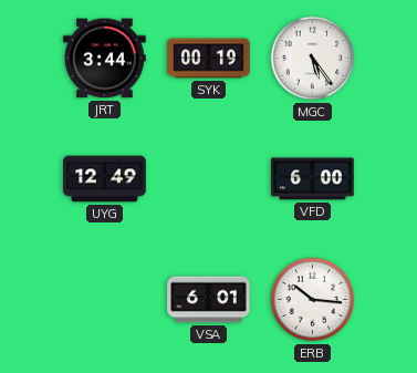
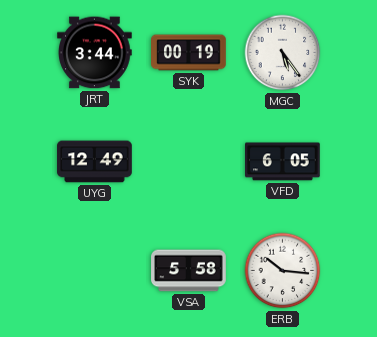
VFD: 6:00 -> 6:05
VSA: 6:01 -> 5:58
